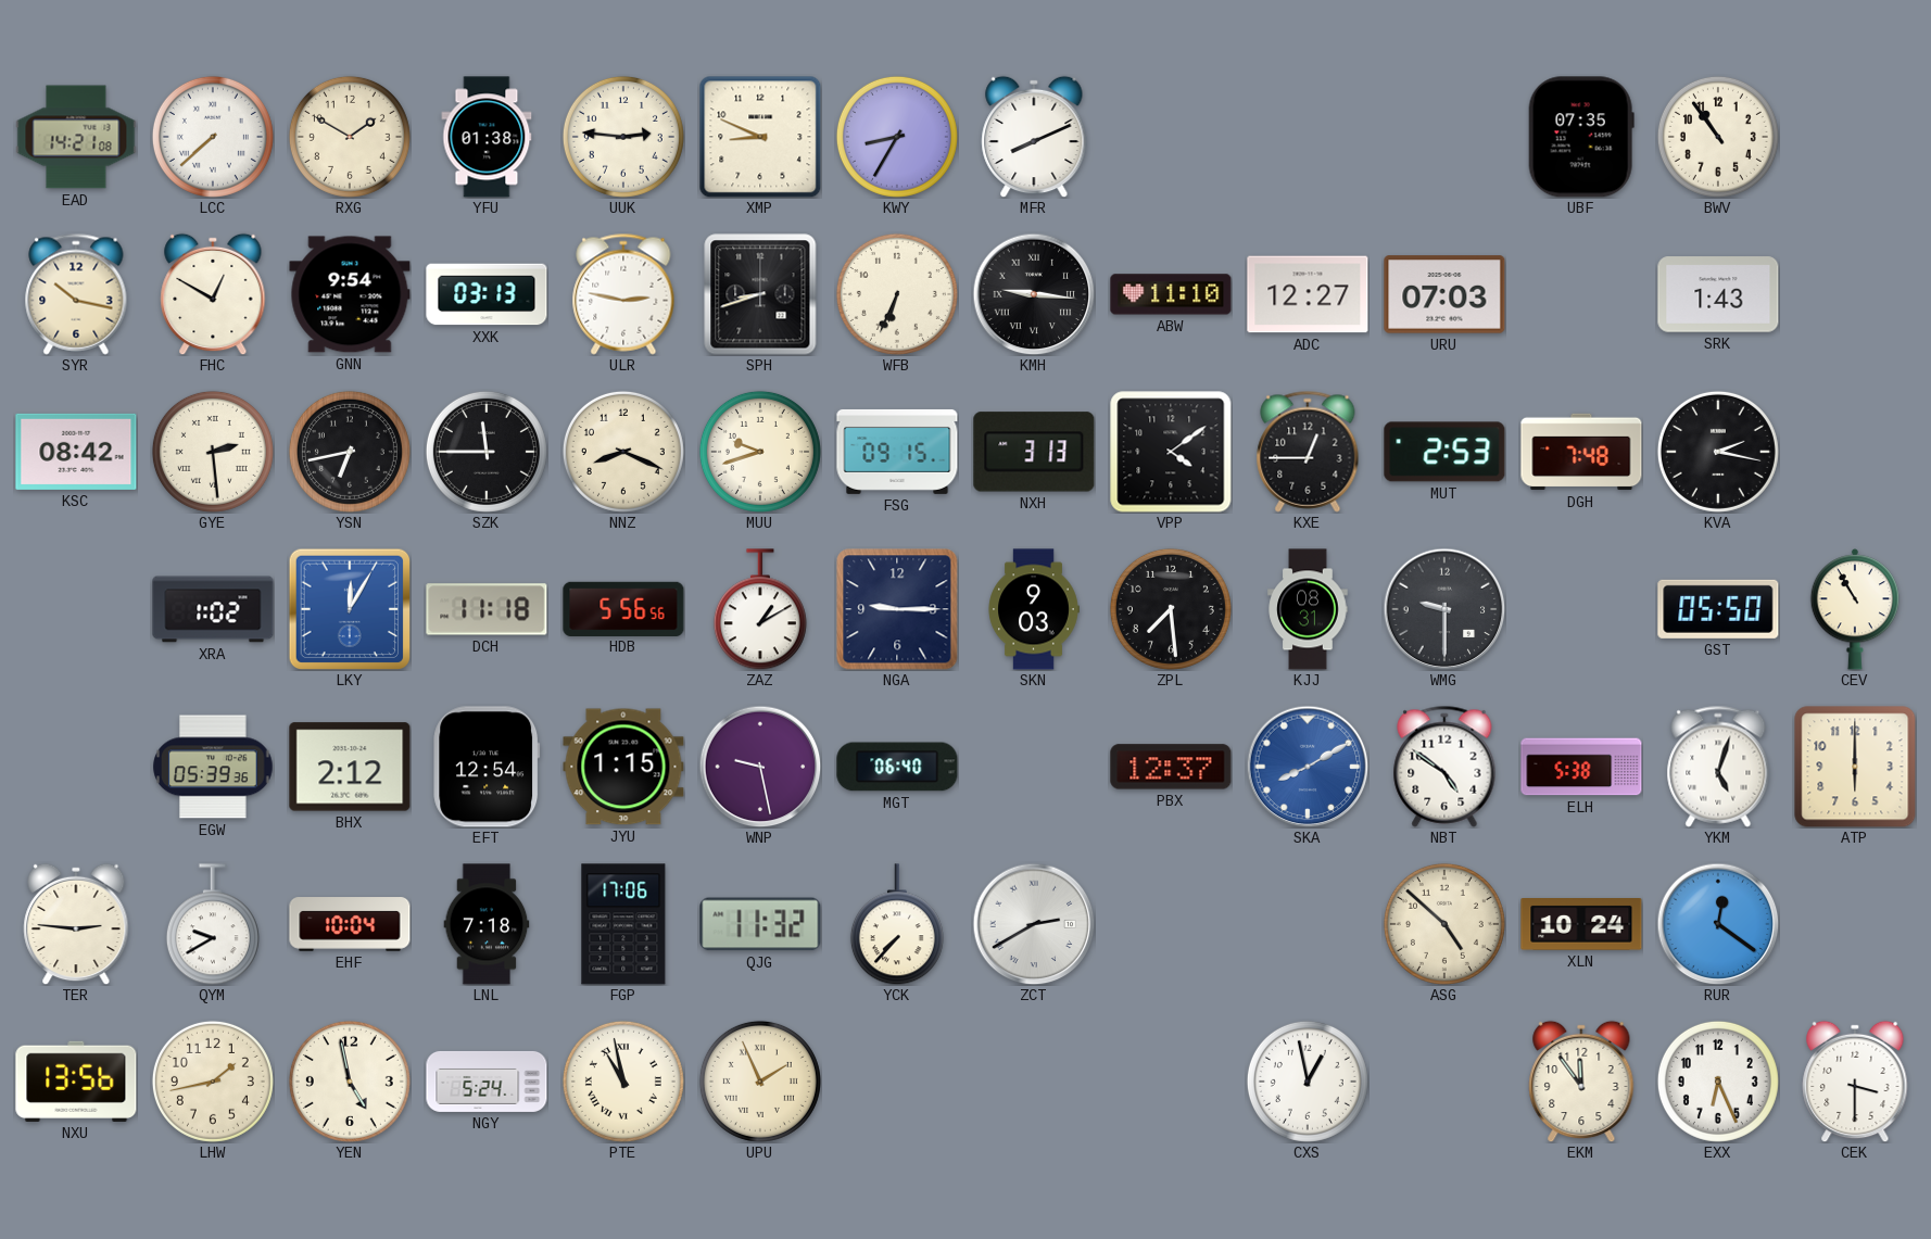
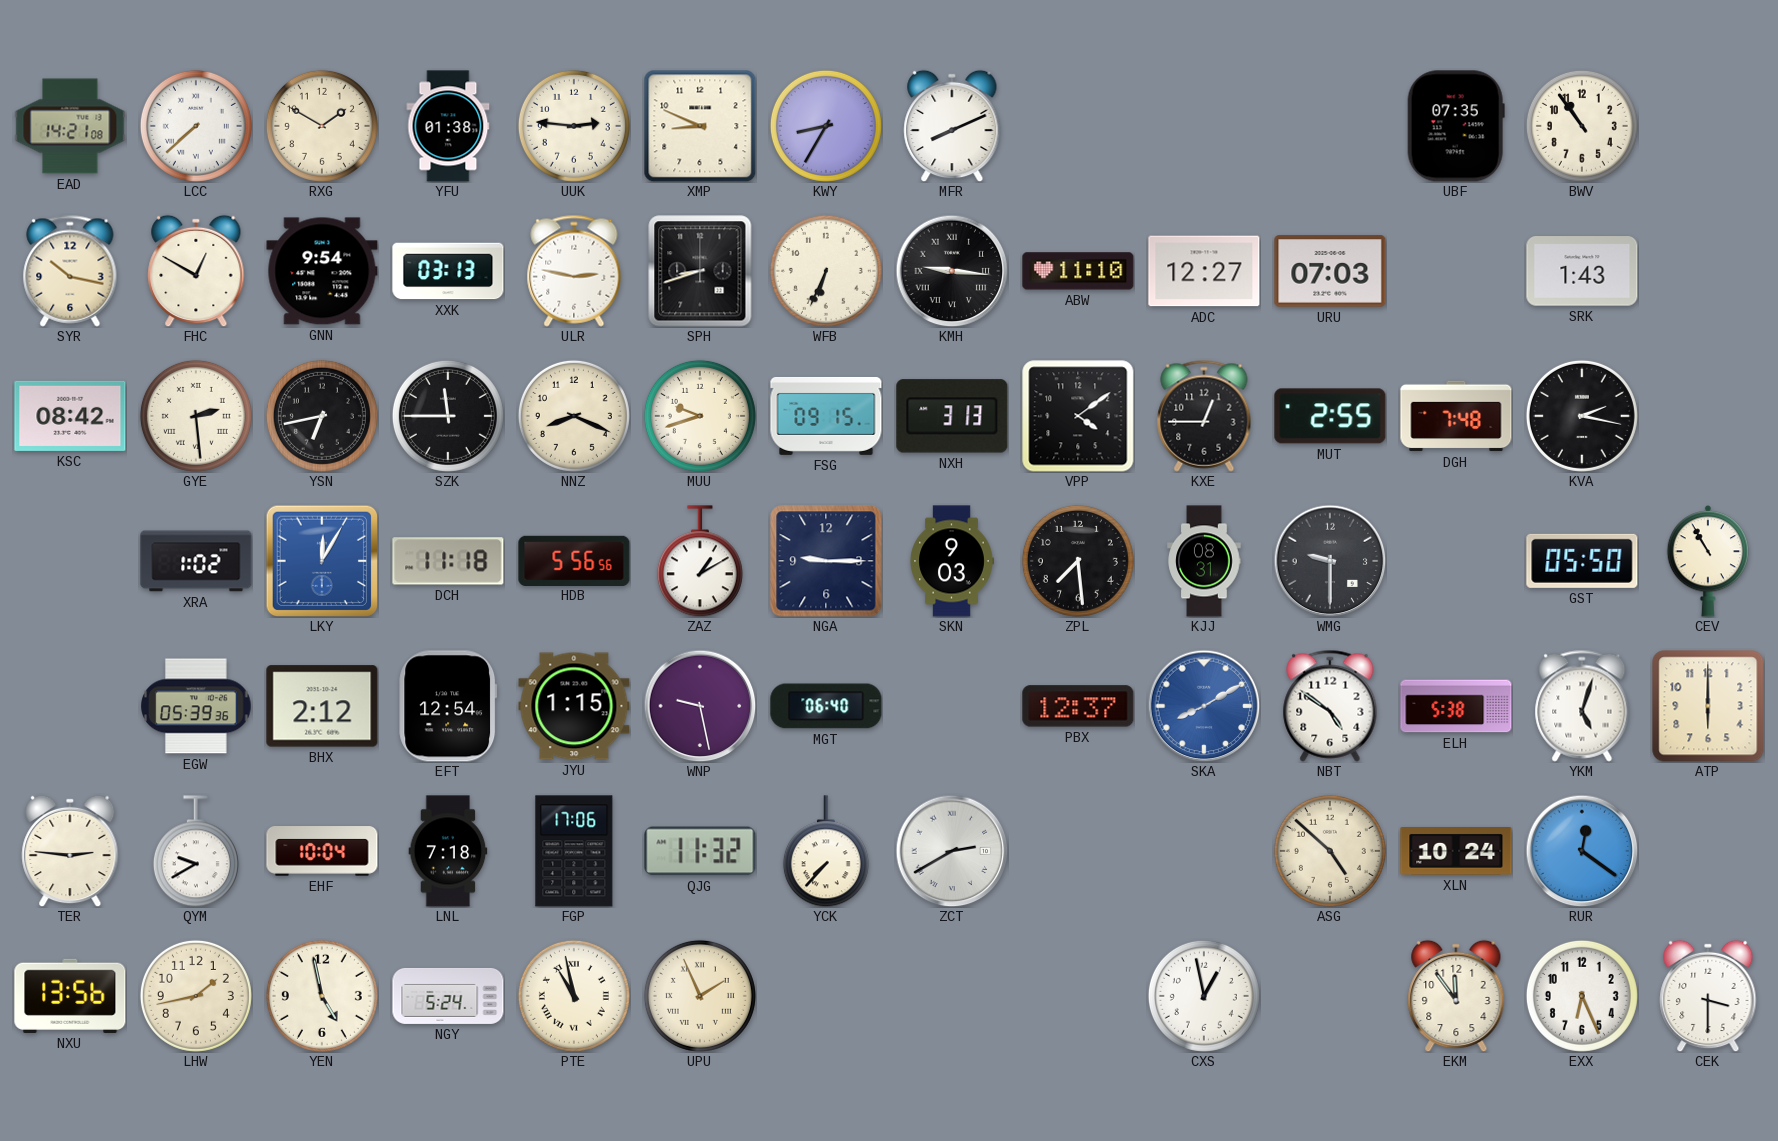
MUT: 2:53 -> 2:55
